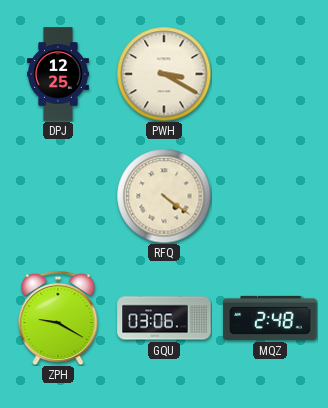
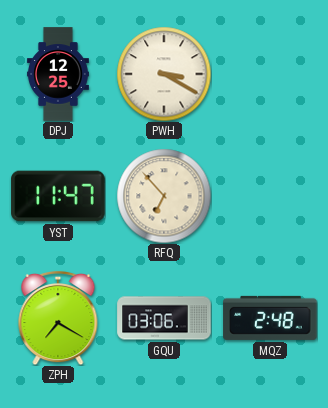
YST: none -> 11:47
RFQ: 4:21 -> 6:53
ZPH: 9:20 -> 7:20
